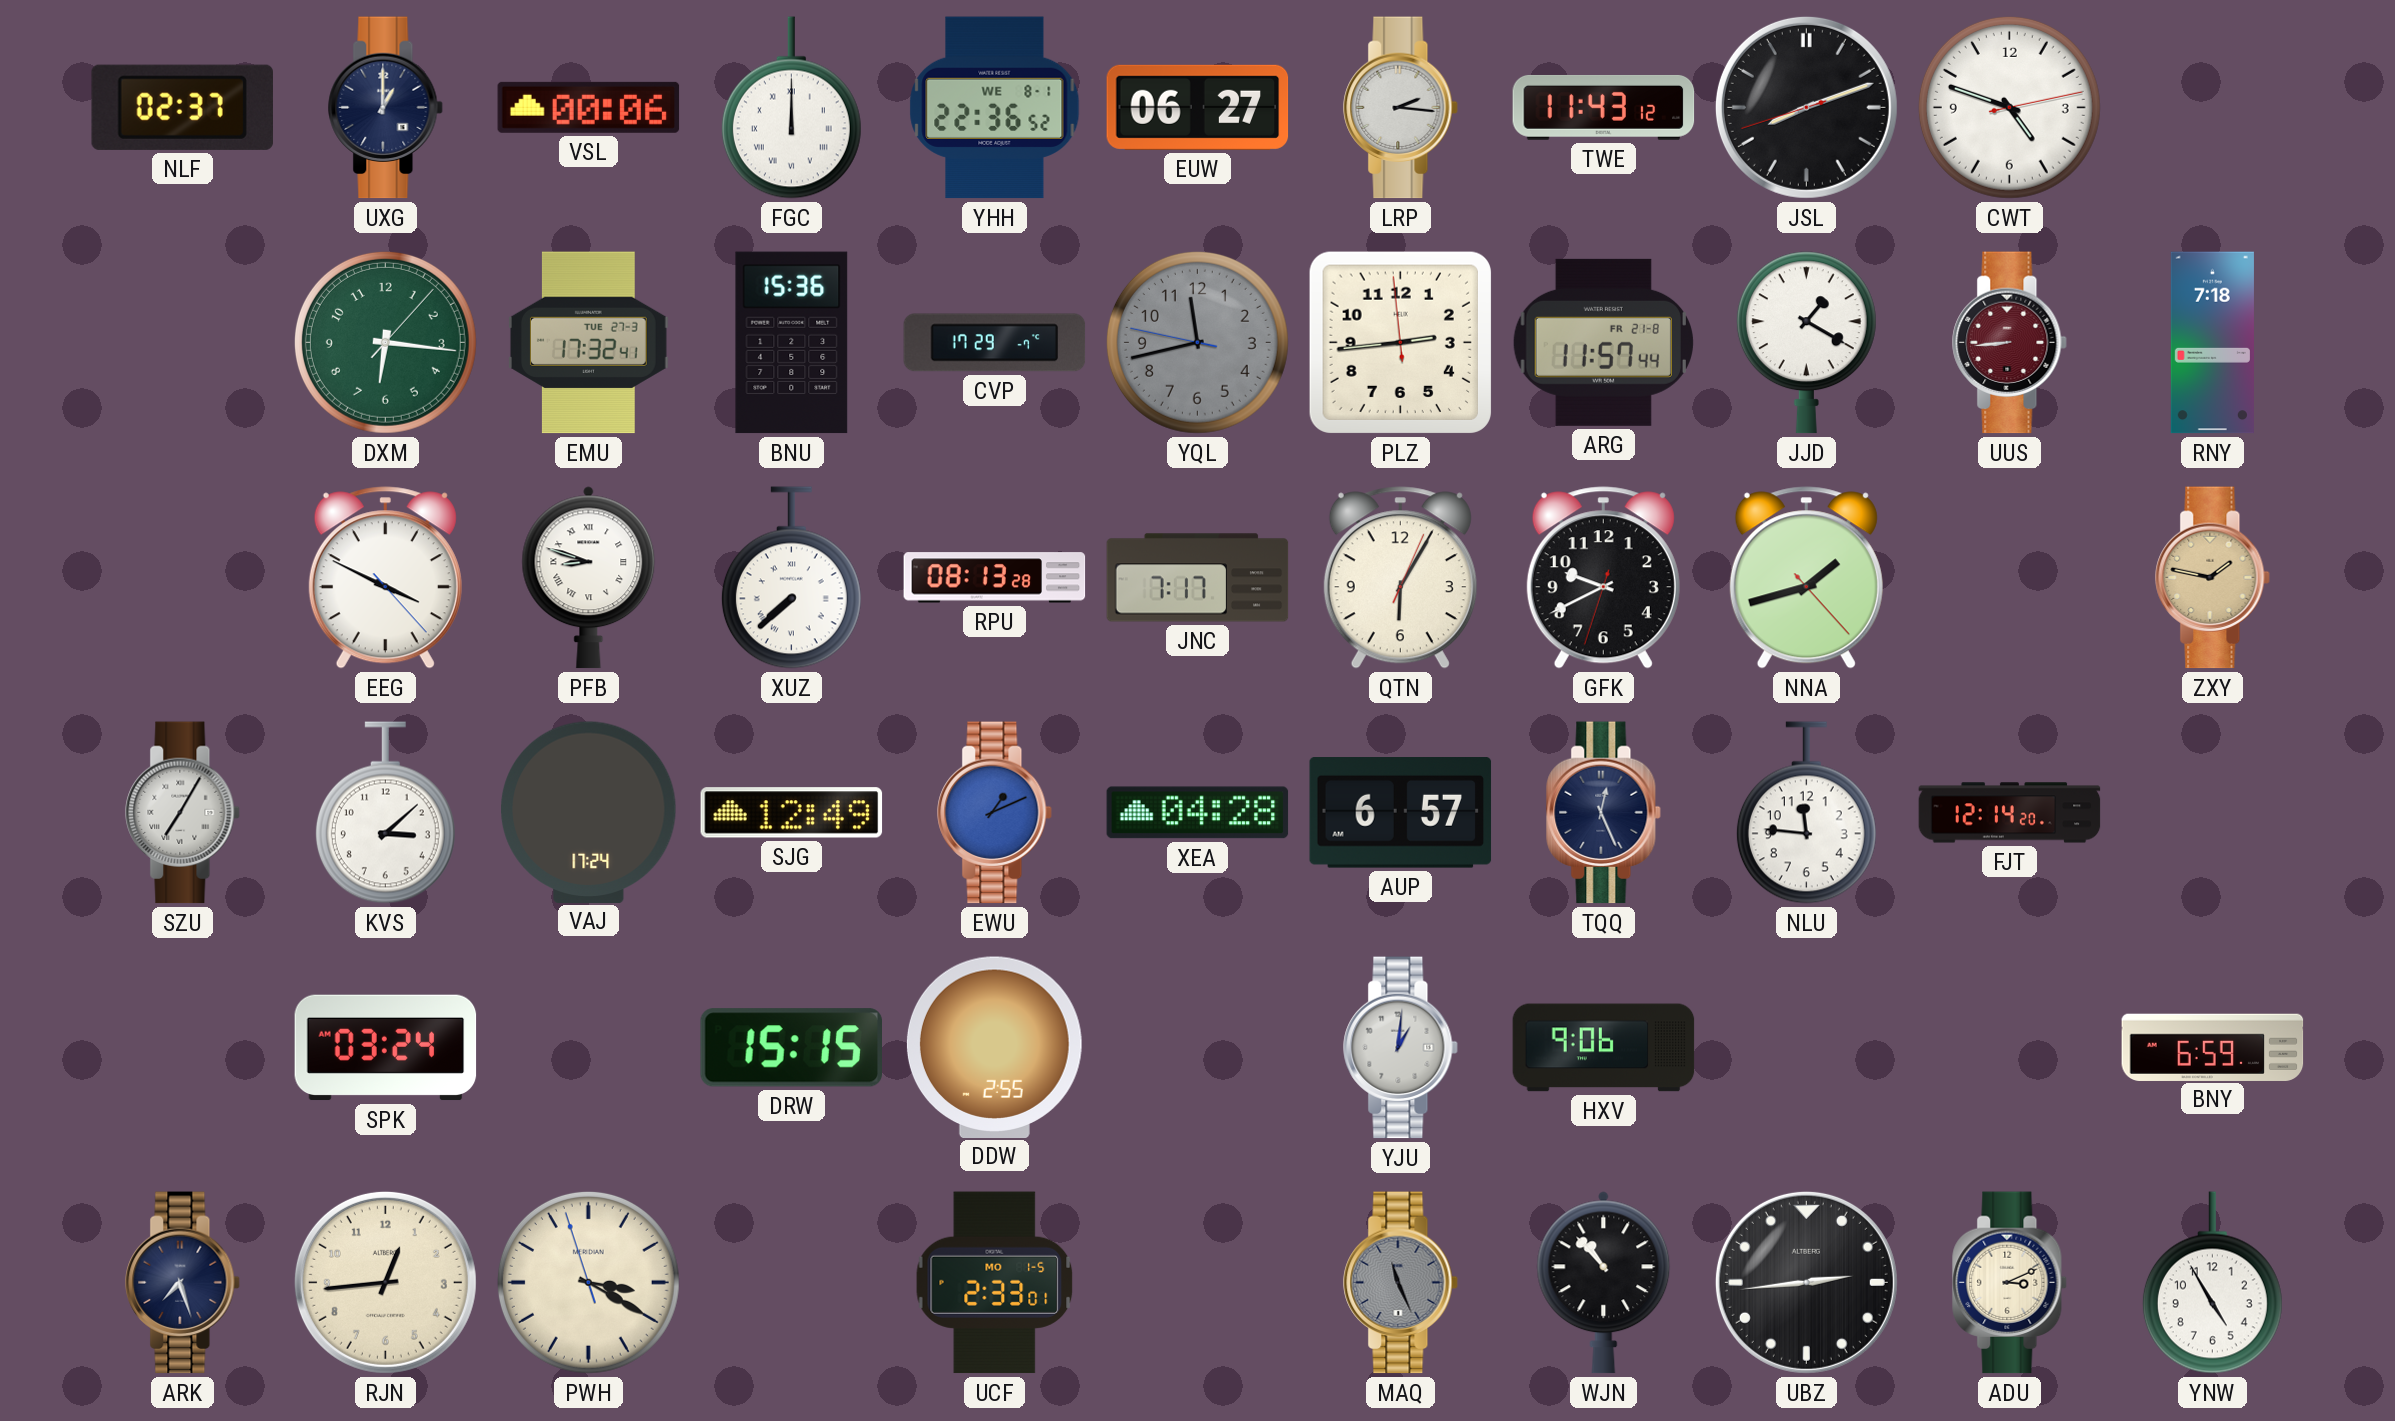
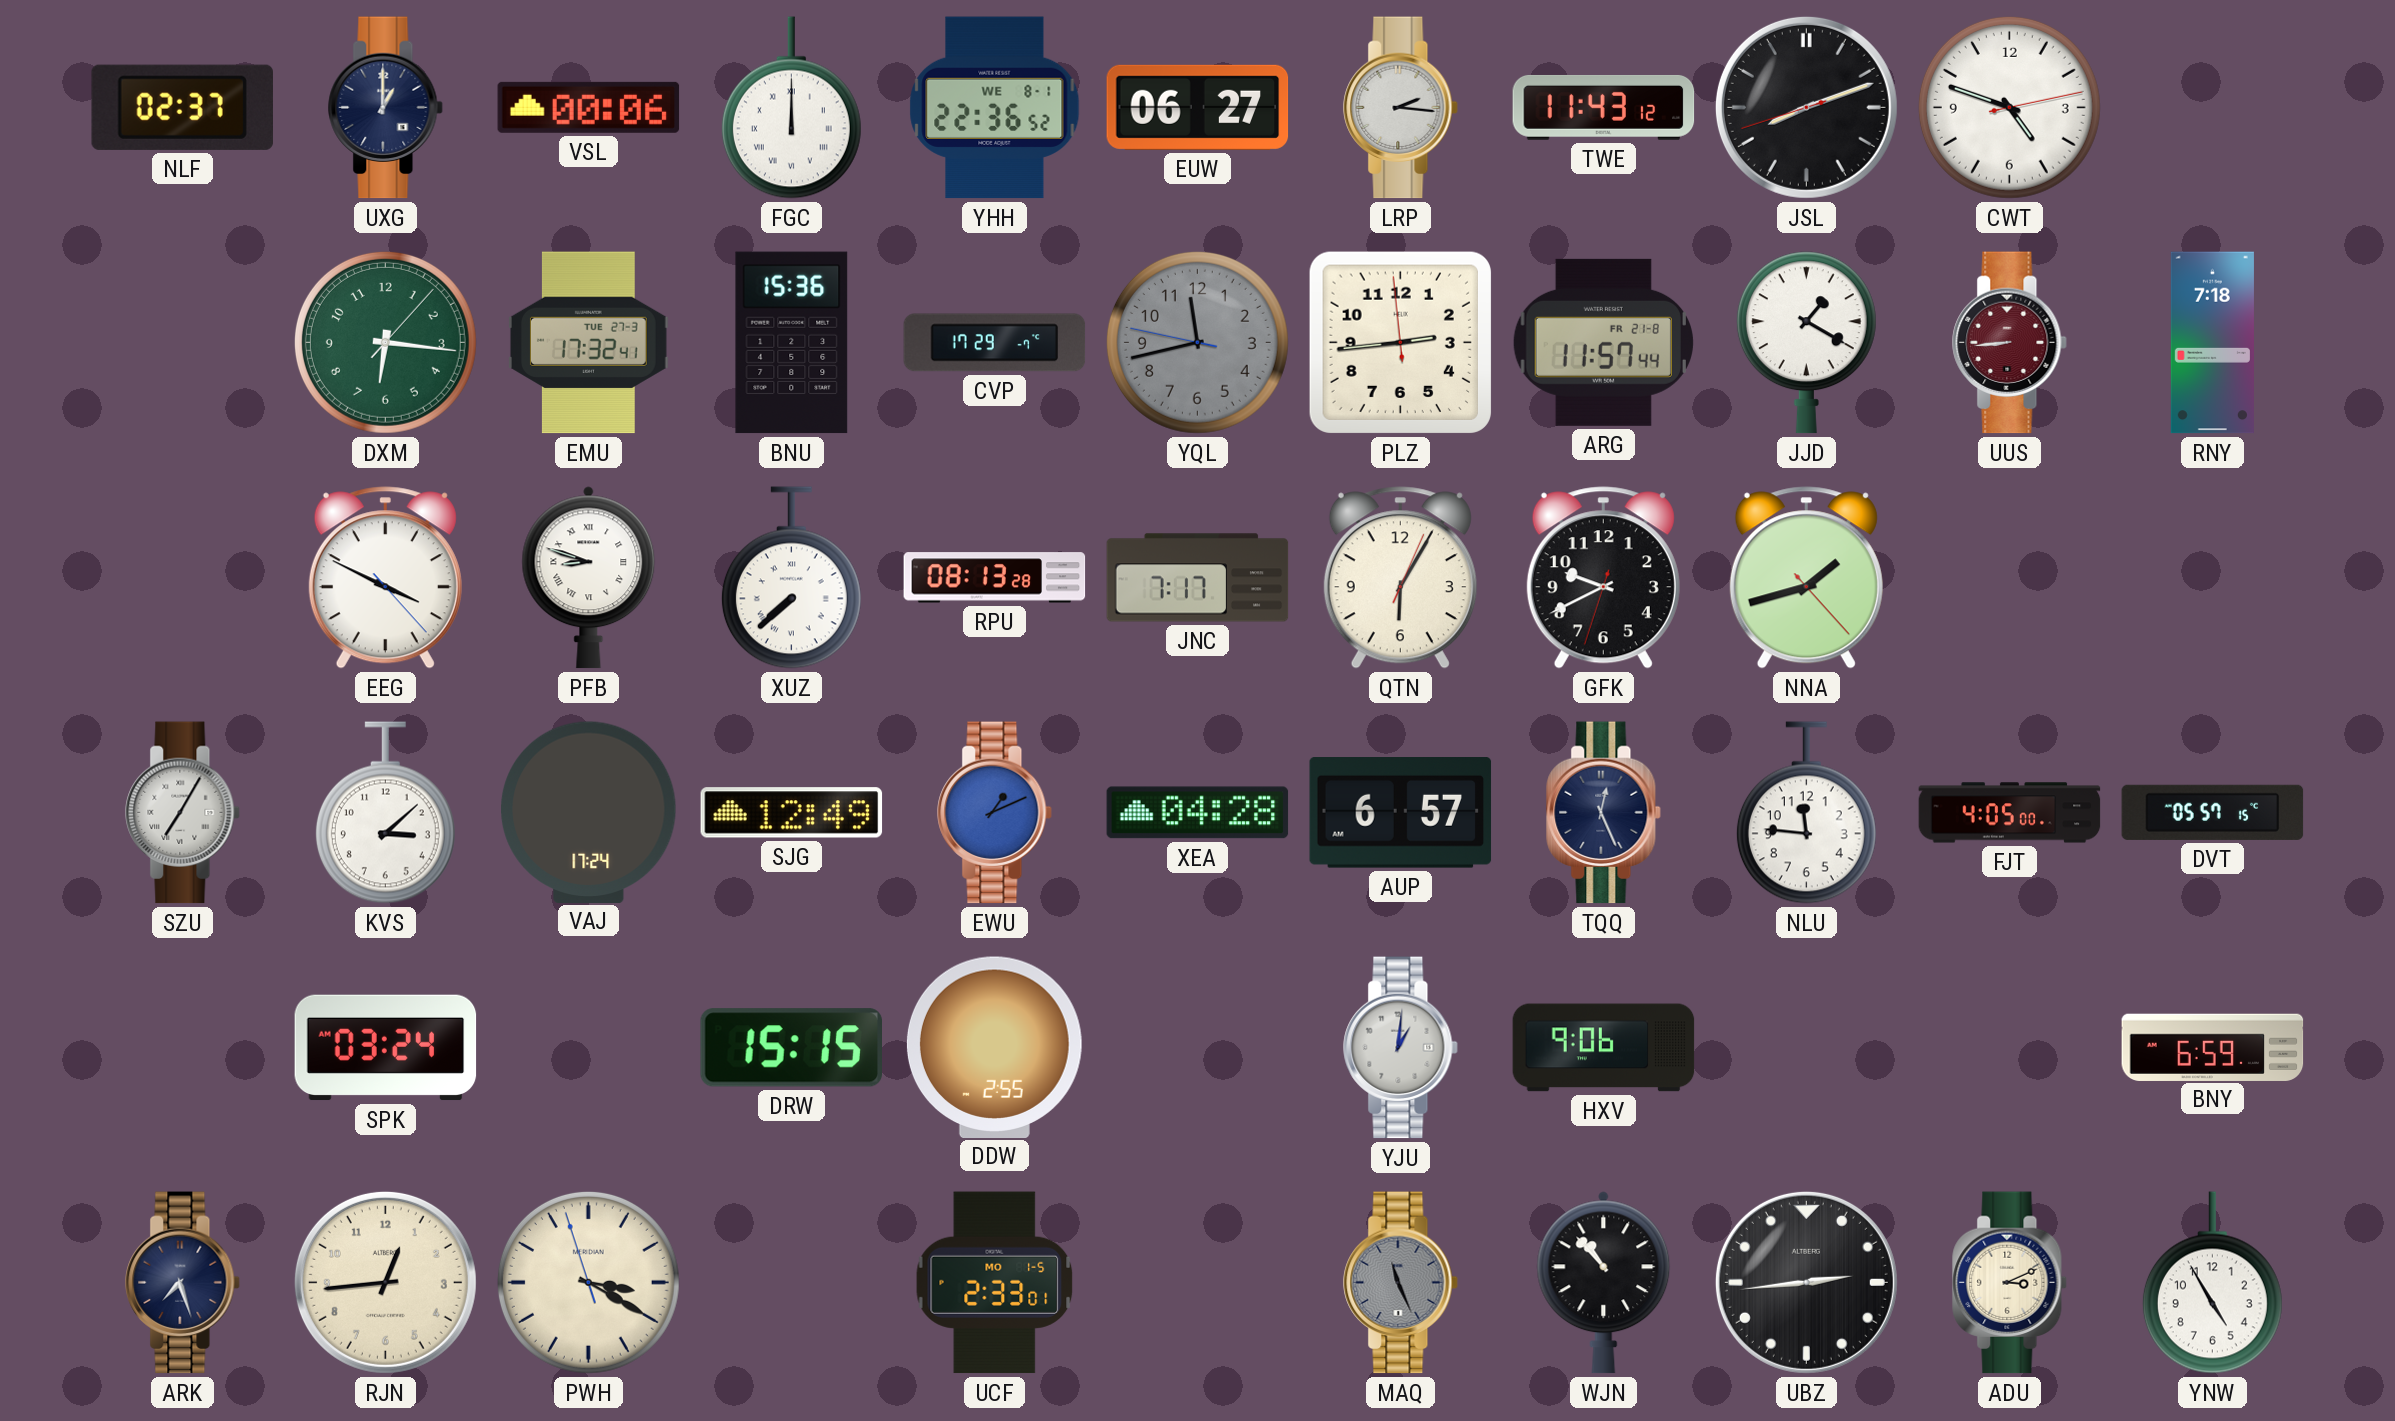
ZXY: 1:47 -> none
FJT: 12:14 -> 4:05
DVT: none -> 05:57
